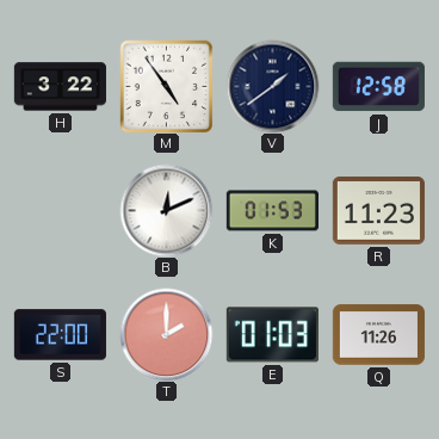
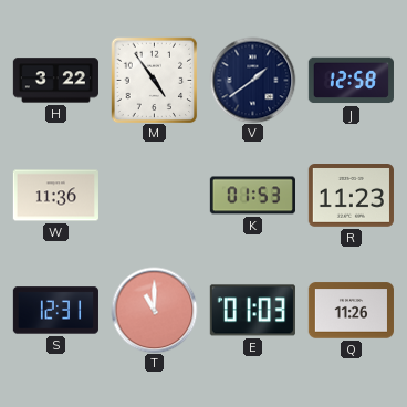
W: none -> 11:36
B: 12:11 -> none
S: 22:00 -> 12:31
T: 2:00 -> 11:00
